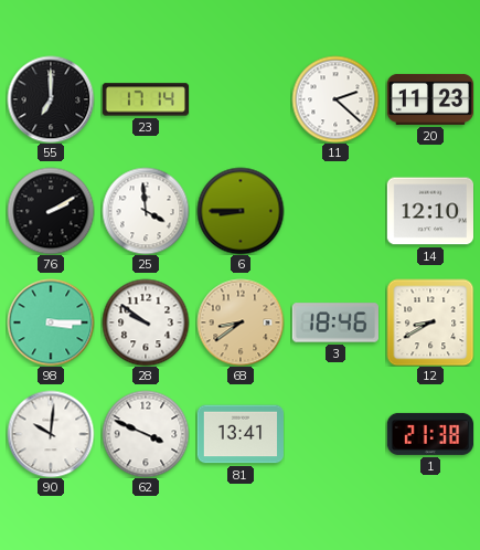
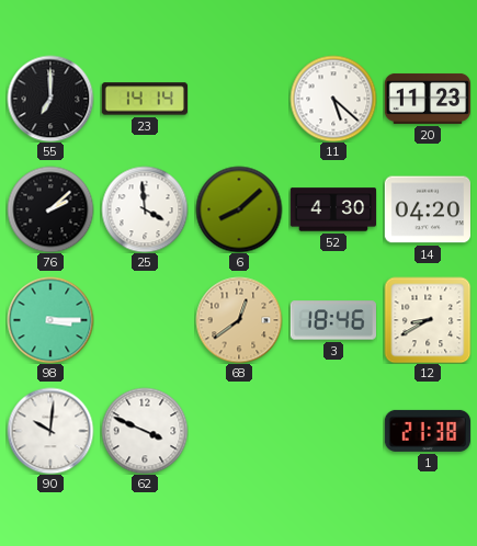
23: 17:14 -> 14:14
11: 2:22 -> 5:22
76: 2:10 -> 2:08
6: 8:45 -> 8:08
52: none -> 4:30
14: 12:10 -> 04:20
28: 9:51 -> none
68: 8:39 -> 12:39
81: 13:41 -> none
